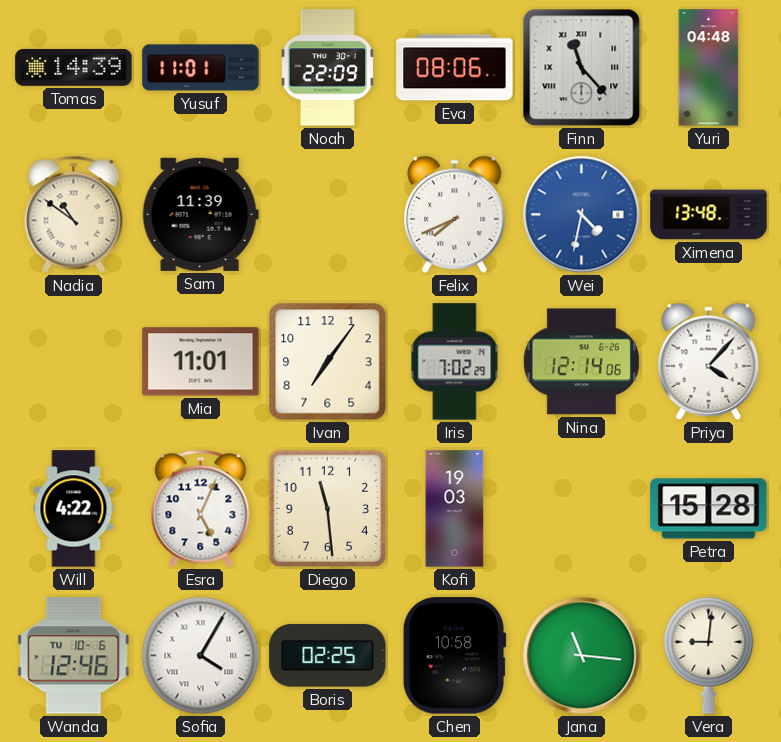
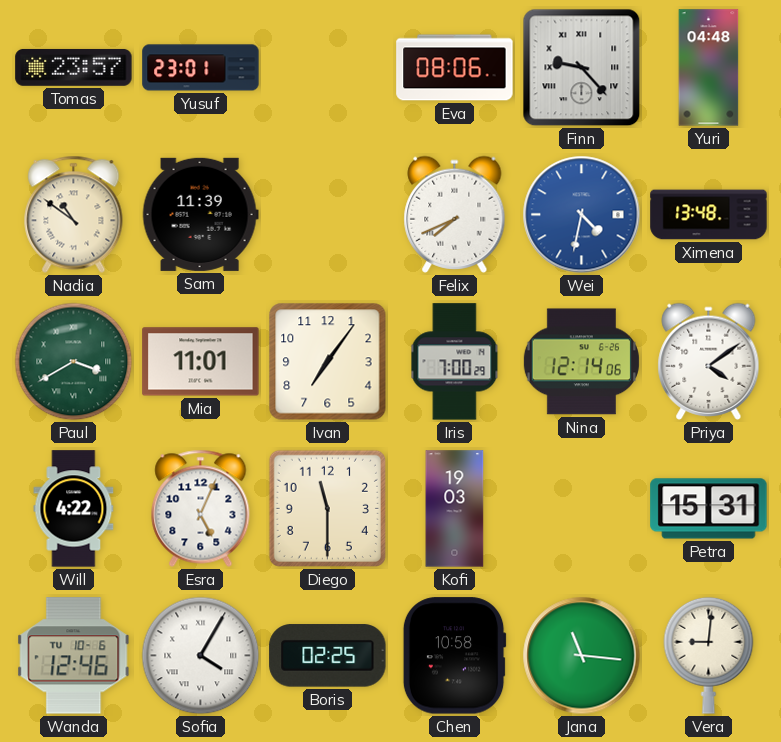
Tomas: 14:39 -> 23:57
Yusuf: 11:01 -> 23:01
Noah: 22:09 -> none
Finn: 11:23 -> 9:23
Paul: none -> 3:40
Iris: 7:02 -> 7:00
Priya: 4:07 -> 4:09
Diego: 11:29 -> 11:30
Petra: 15:28 -> 15:31
